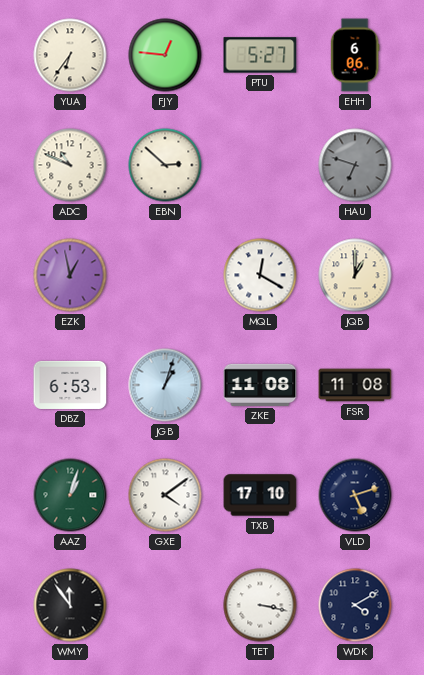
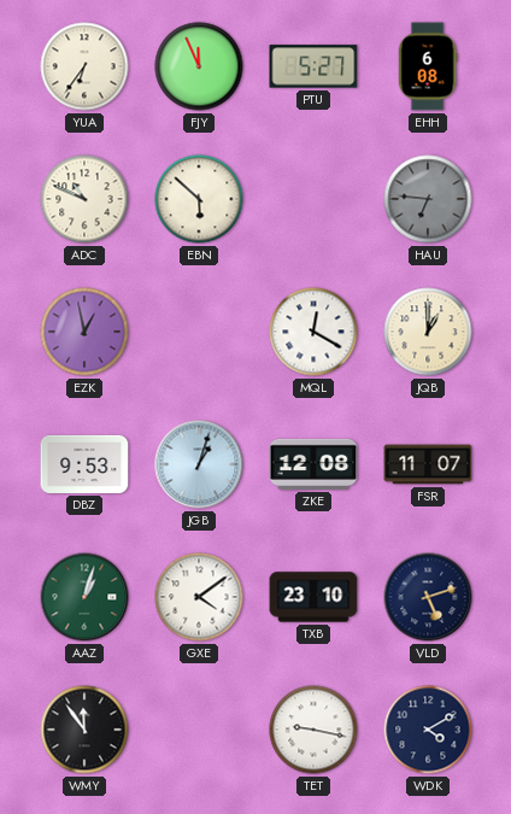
FJY: 12:46 -> 11:56
EHH: 6:06 -> 6:08
EBN: 2:52 -> 5:52
HAU: 6:48 -> 6:46
DBZ: 6:53 -> 9:53
ZKE: 11:08 -> 12:08
FSR: 11:08 -> 11:07
TXB: 17:10 -> 23:10
TET: 3:17 -> 9:17
